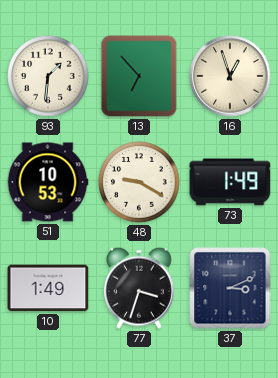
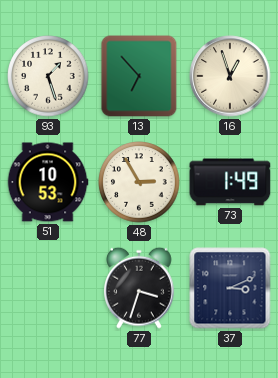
93: 1:31 -> 1:27
48: 9:20 -> 2:55
10: 1:49 -> none
